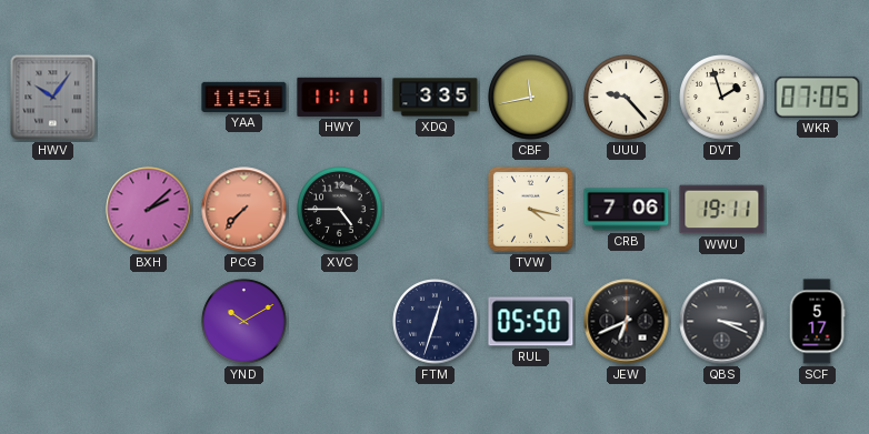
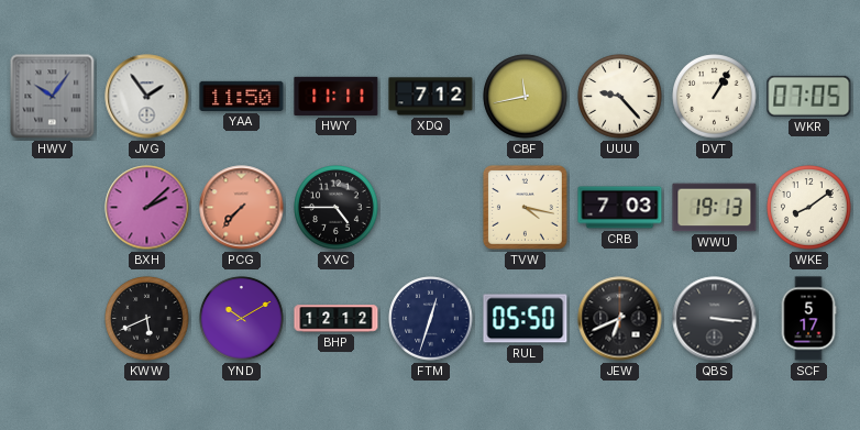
JVG: none -> 1:54
YAA: 11:51 -> 11:50
XDQ: 3:35 -> 7:12
DVT: 1:57 -> 1:05
CRB: 7:06 -> 7:03
WWU: 19:11 -> 19:13
WKE: none -> 8:09
KWW: none -> 5:41
BHP: none -> 12:12
QBS: 3:19 -> 3:16
